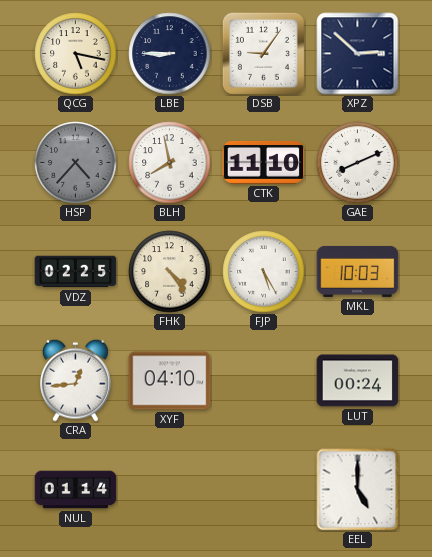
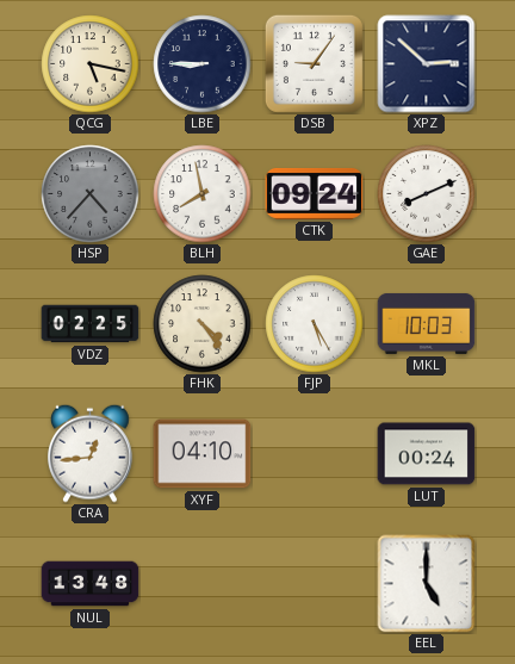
CTK: 11:10 -> 09:24
NUL: 01:14 -> 13:48
